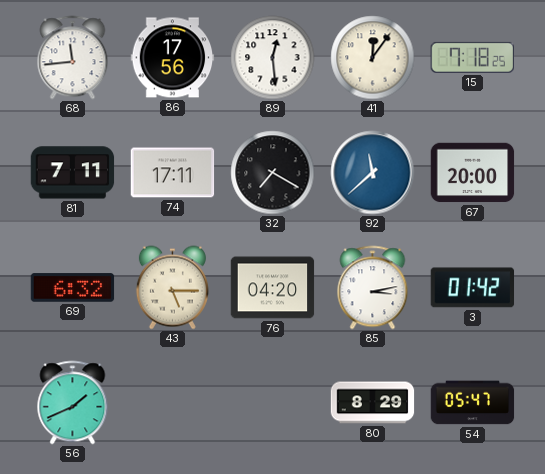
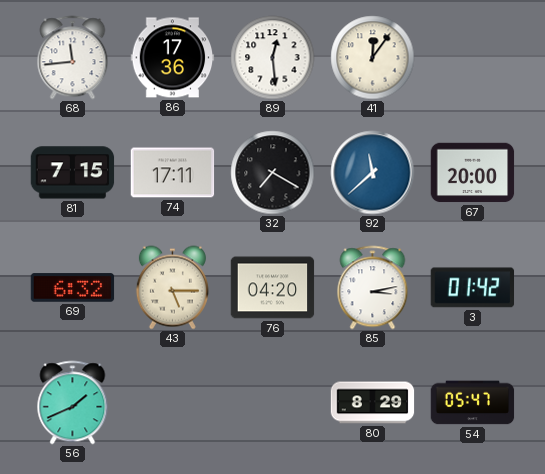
86: 17:56 -> 17:36
15: 7:18 -> none
81: 7:11 -> 7:15
